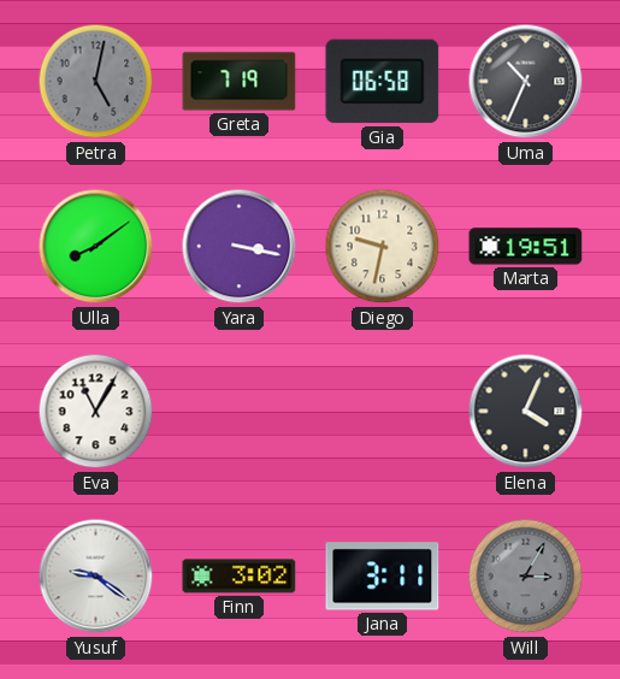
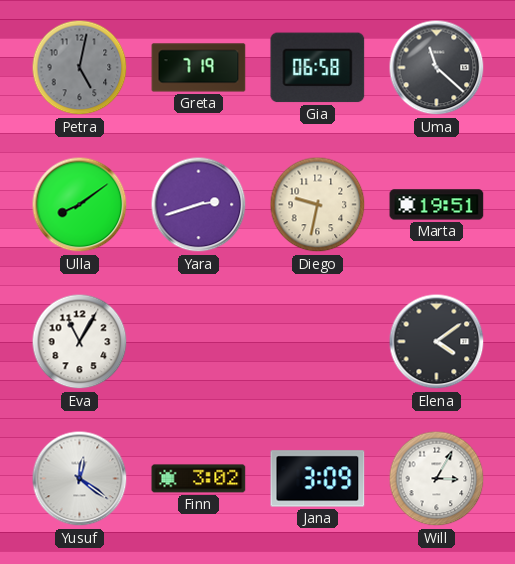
Uma: 10:34 -> 11:22
Yara: 3:17 -> 2:42
Elena: 4:04 -> 4:09
Yusuf: 9:21 -> 12:21
Jana: 3:11 -> 3:09
Will dial: grey -> white
